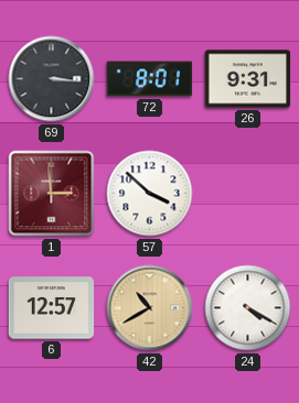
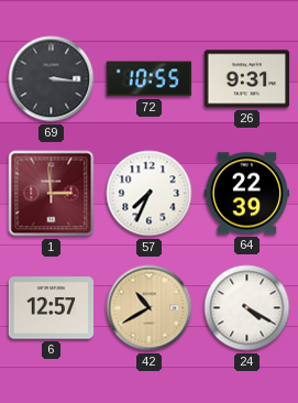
72: 8:01 -> 10:55
57: 3:52 -> 7:34
64: none -> 22:39
